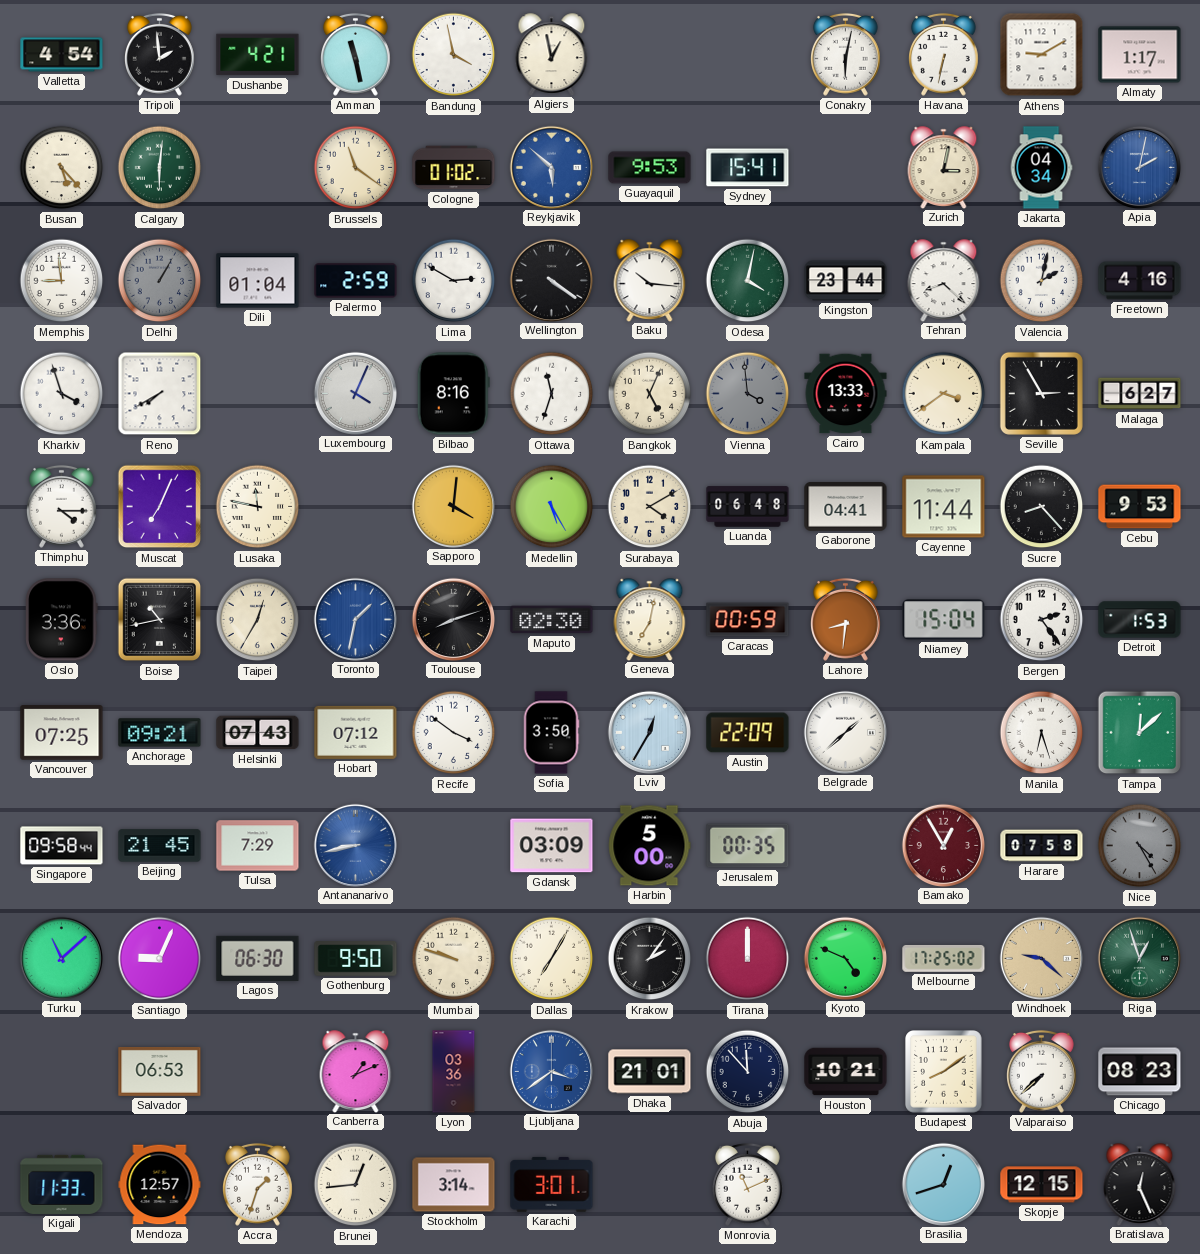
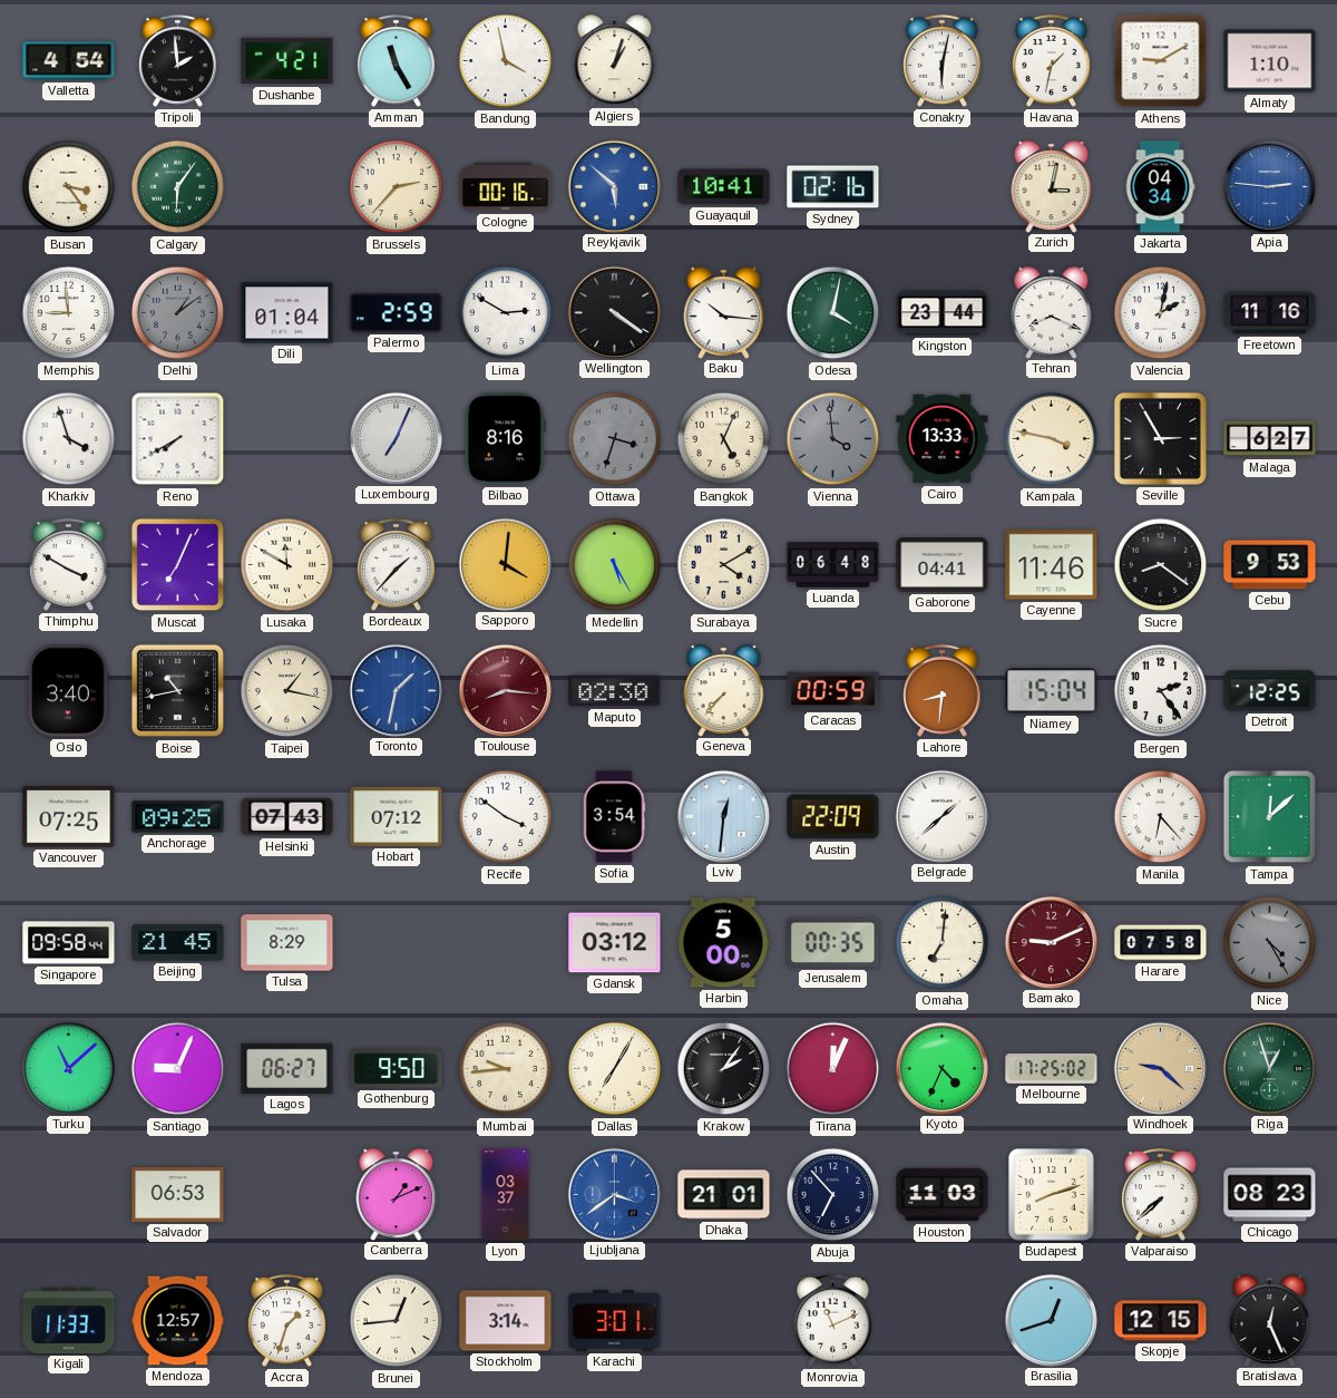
Amman: 11:28 -> 11:25
Algiers: 12:58 -> 1:03
Havana: 6:32 -> 1:32
Almaty: 1:17 -> 1:10
Busan: 5:23 -> 3:24
Calgary: 6:01 -> 6:06
Brussels: 11:21 -> 2:37
Cologne: 01:02 -> 00:16
Guayaquil: 9:53 -> 10:41
Sydney: 15:41 -> 02:16
Apia: 2:02 -> 2:46
Delhi: 1:05 -> 1:09
Tehran: 8:22 -> 8:19
Freetown: 4:16 -> 11:16
Luxembourg: 4:04 -> 7:04
Ottawa: 11:33 -> 3:33
Ottawa dial: white -> grey
Kampala: 3:39 -> 3:47
Thimphu: 4:15 -> 3:50
Lusaka: 11:47 -> 11:50
Bordeaux: none -> 1:37
Cayenne: 11:44 -> 11:46
Sucre: 8:23 -> 8:21
Oslo: 3:36 -> 3:40
Taipei: 12:35 -> 1:17
Toulouse: 8:12 -> 8:16
Toulouse dial: black -> burgundy
Geneva: 7:02 -> 7:37
Detroit: 1:53 -> 12:25
Anchorage: 09:21 -> 09:25
Sofia: 3:50 -> 3:54
Lviv: 12:35 -> 12:31
Manila: 6:27 -> 6:23
Tulsa: 7:29 -> 8:29
Antananarivo: 8:43 -> none
Gdansk: 03:09 -> 03:12
Omaha: none -> 7:01
Bamako: 12:55 -> 9:11
Lagos: 06:30 -> 06:27
Mumbai: 9:48 -> 9:44
Tirana: 12:00 -> 12:04
Kyoto: 4:49 -> 4:34
Lyon: 03:36 -> 03:37
Abuja: 11:53 -> 6:53
Houston: 10:21 -> 11:03
Budapest: 8:09 -> 8:12
